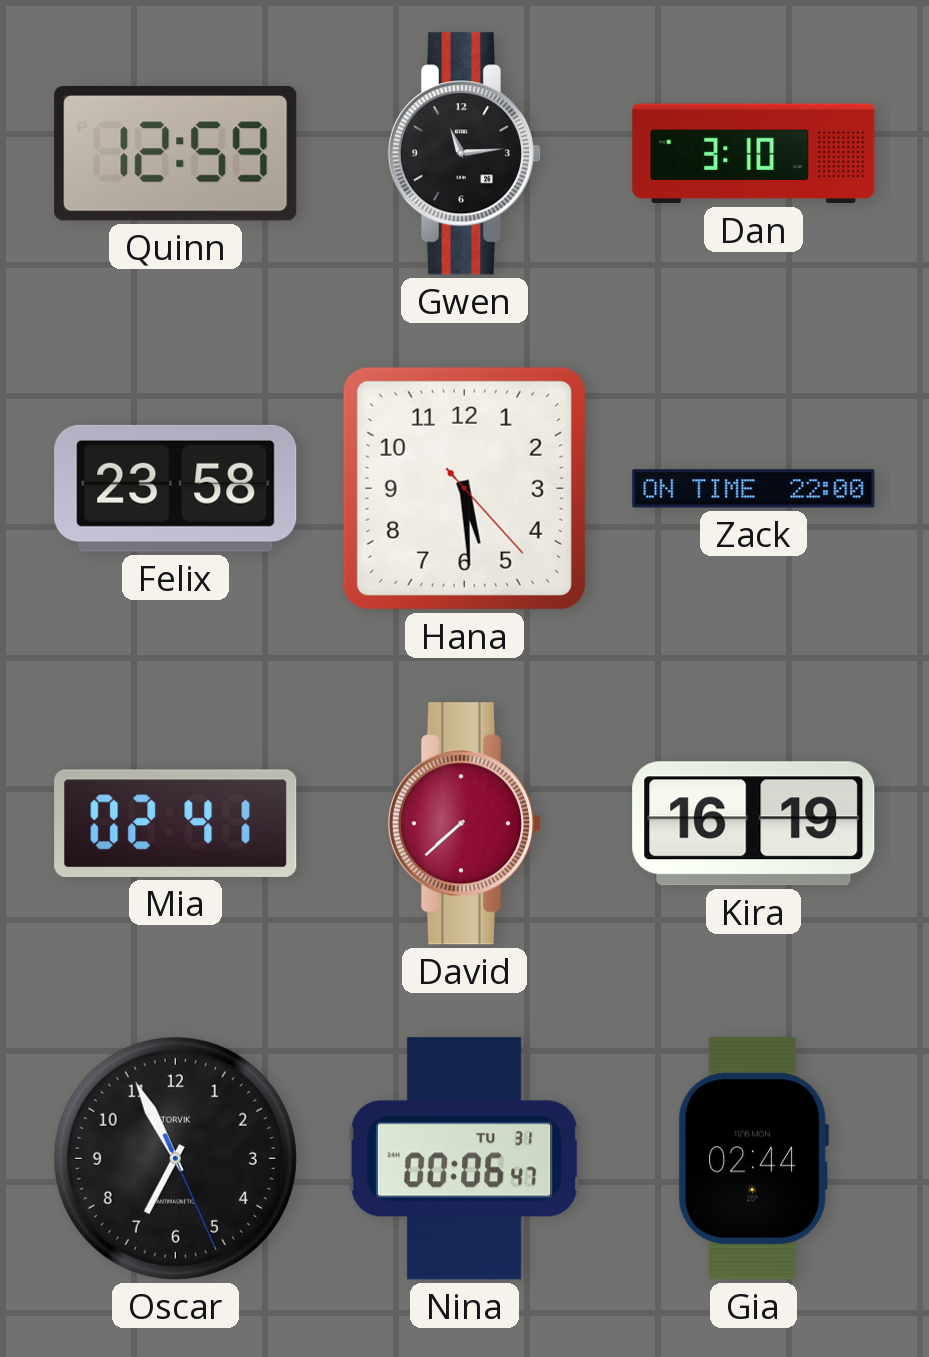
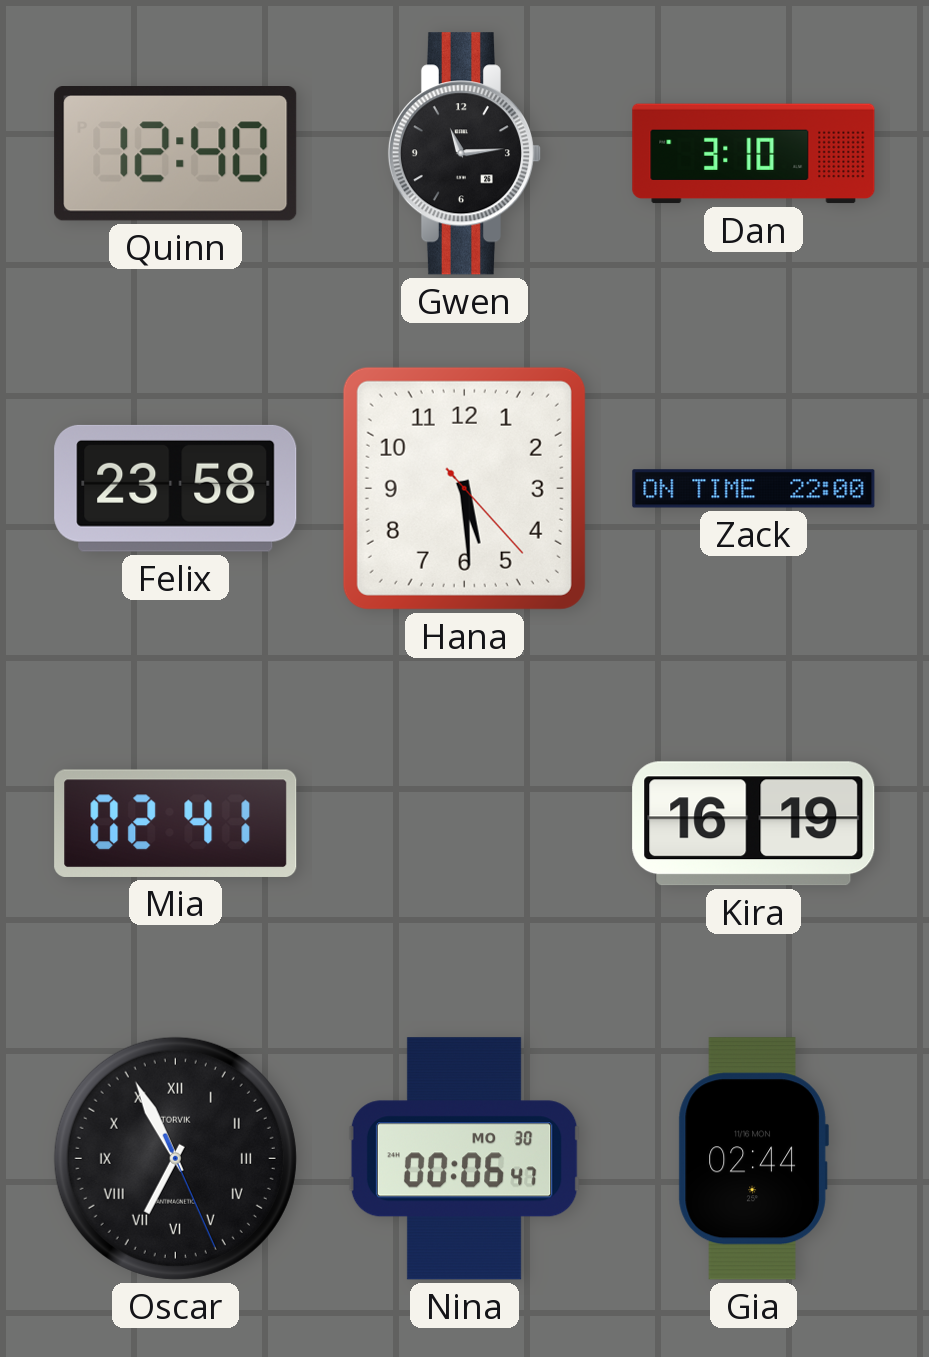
Quinn: 12:59 -> 12:40
David: 7:38 -> none
Oscar numerals: Arabic -> Roman
Nina date: TU 31 -> MO 30
